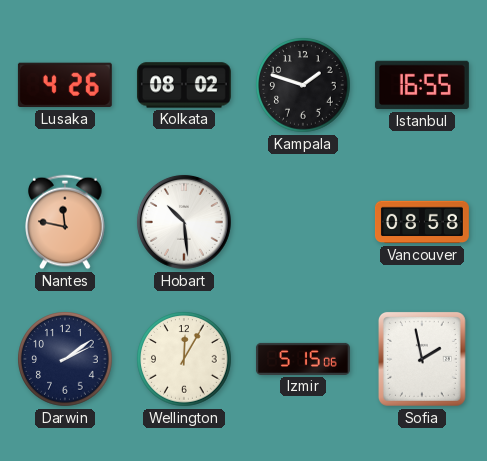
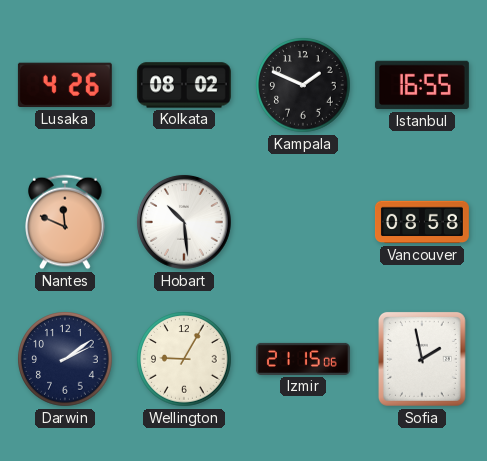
Kampala: 1:48 -> 1:49
Nantes: 11:47 -> 11:49
Wellington: 12:05 -> 9:05
Izmir: 5:15 -> 21:15
